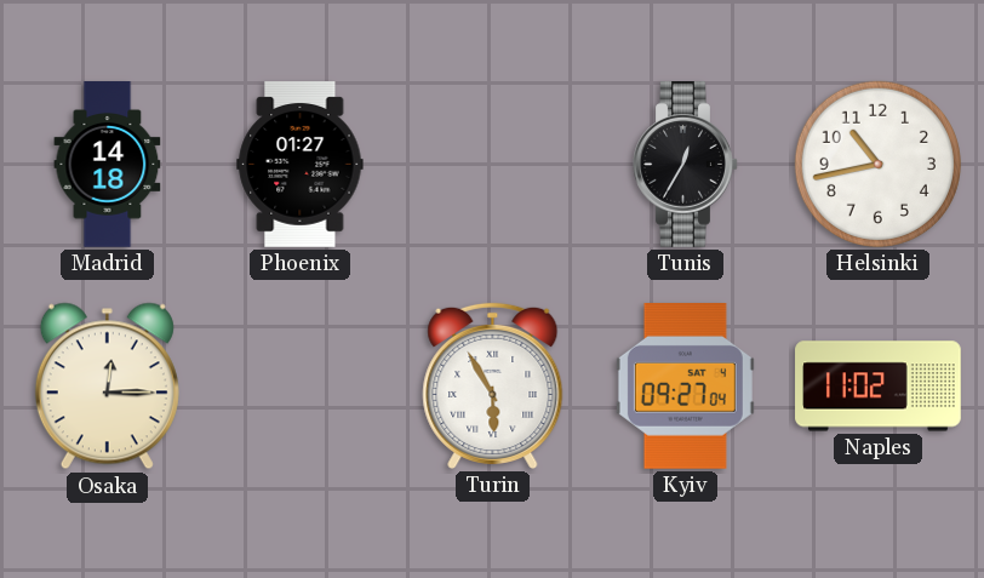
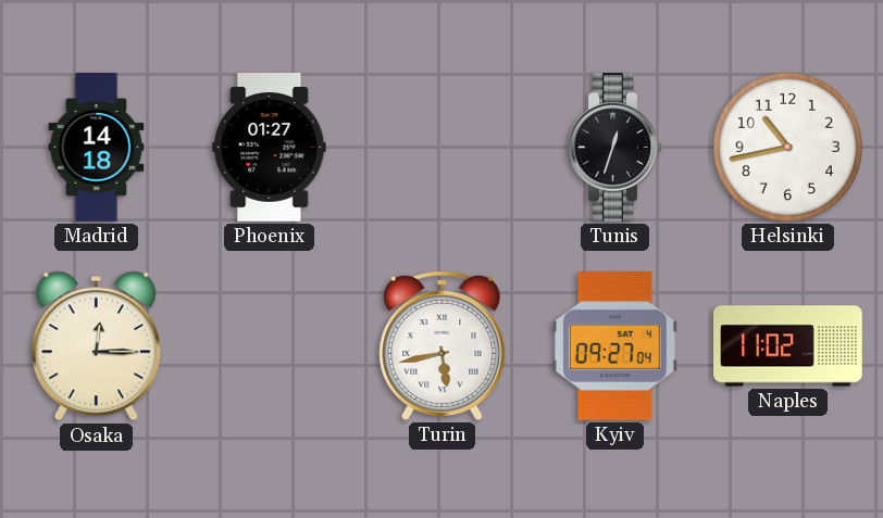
Tunis: 12:35 -> 12:33
Turin: 5:55 -> 5:43
